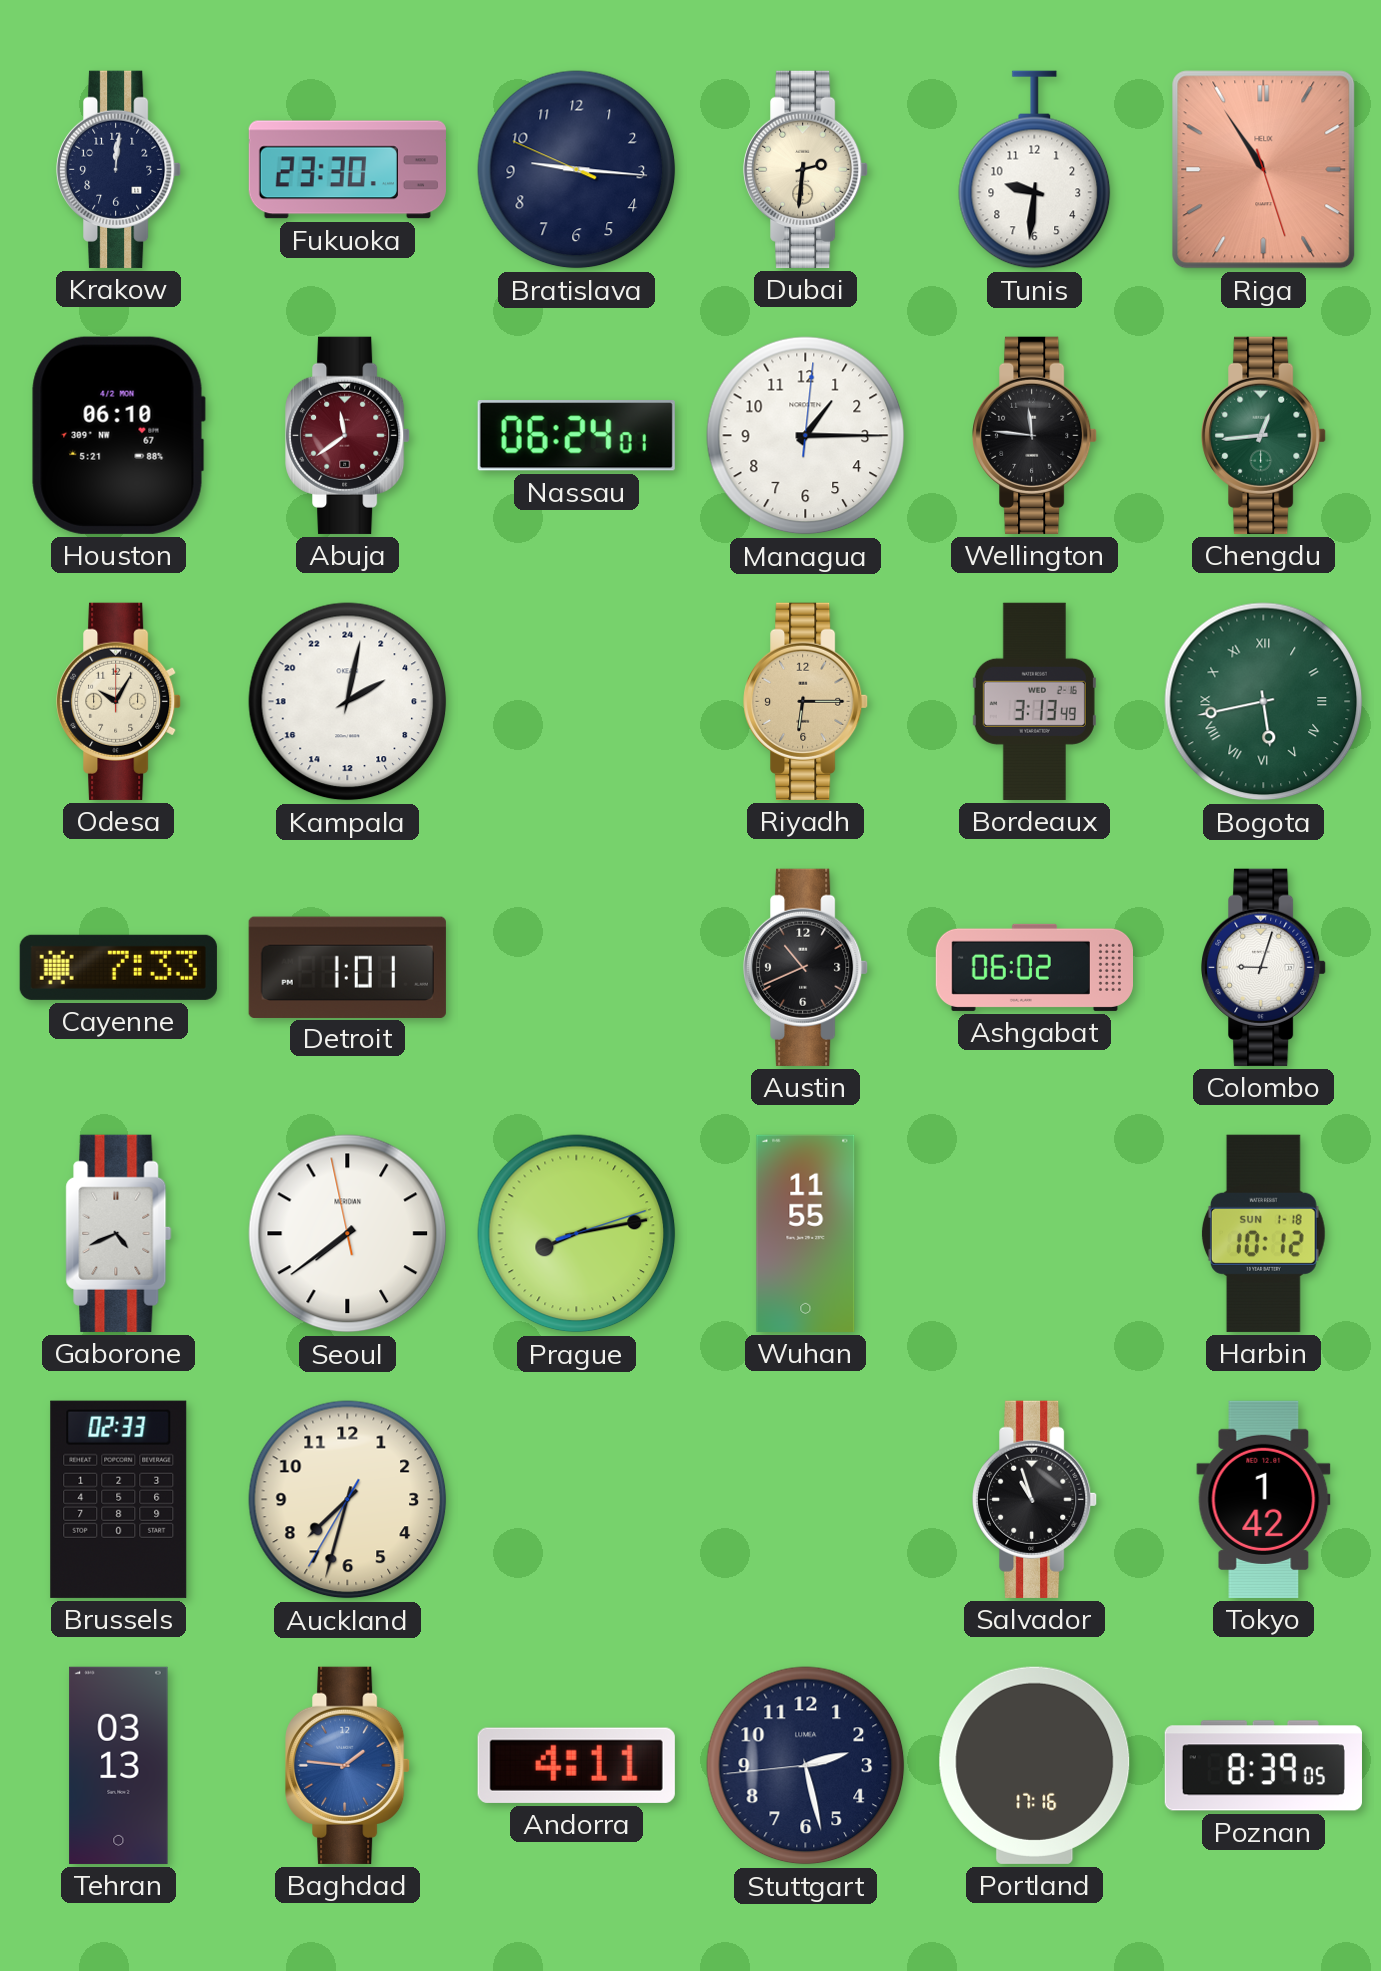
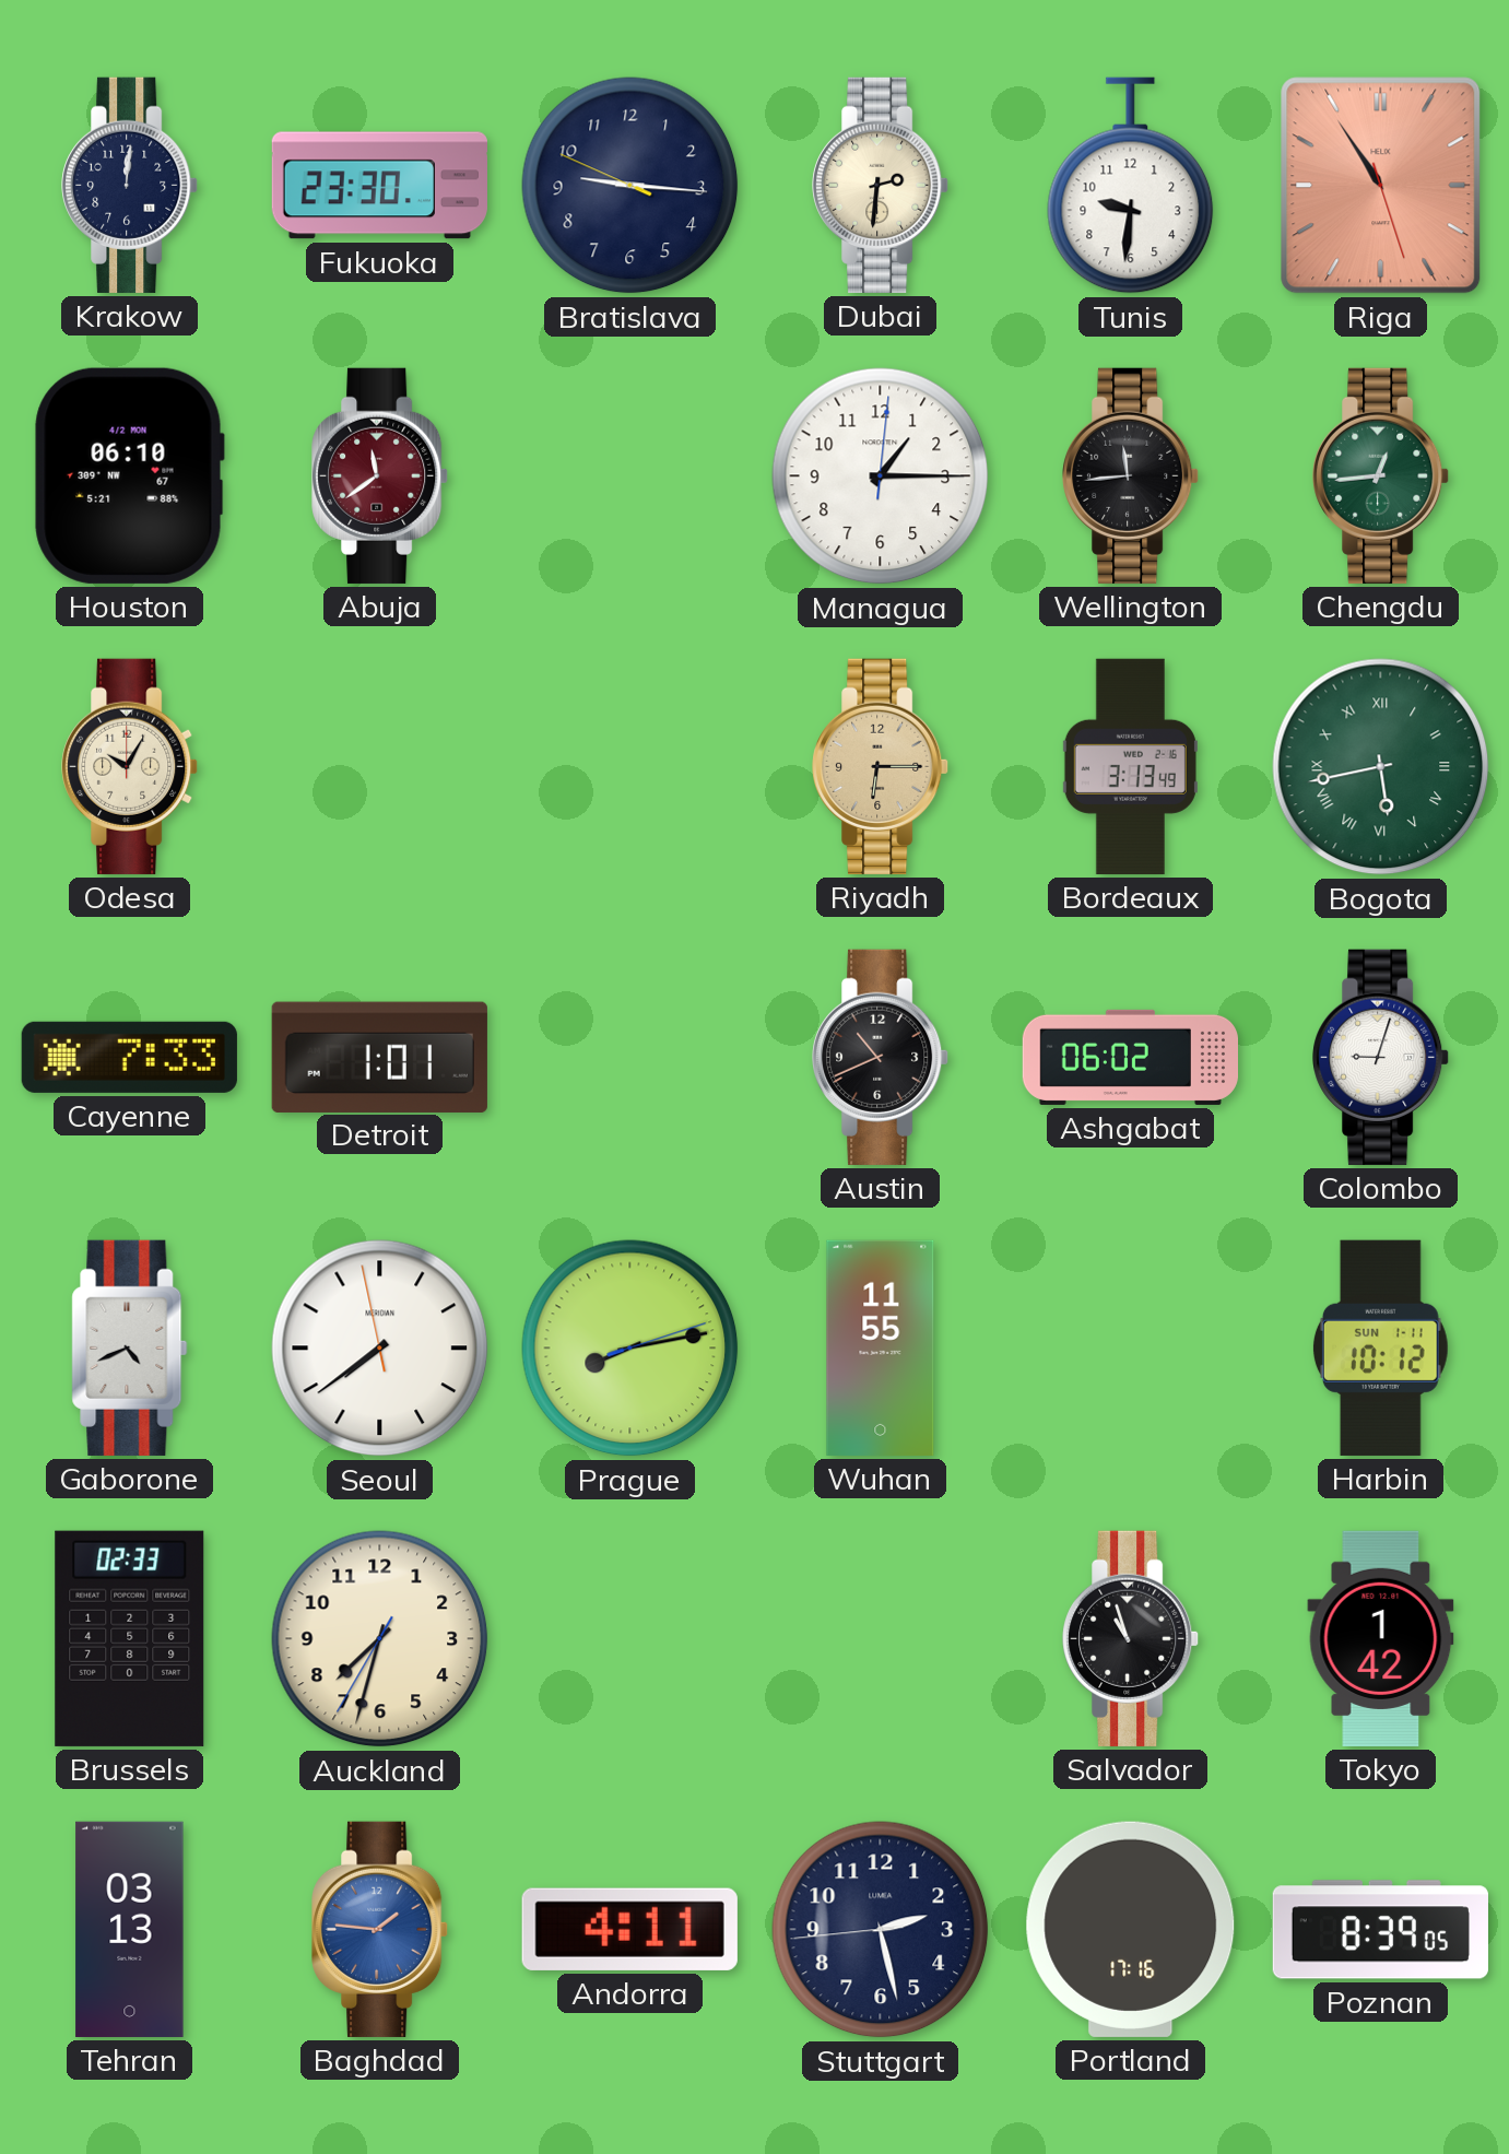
Nassau: 06:24 -> none
Wellington: 11:46 -> 11:44
Kampala: 4:02 -> none
Harbin date: SUN 1-18 -> SUN 1-11
